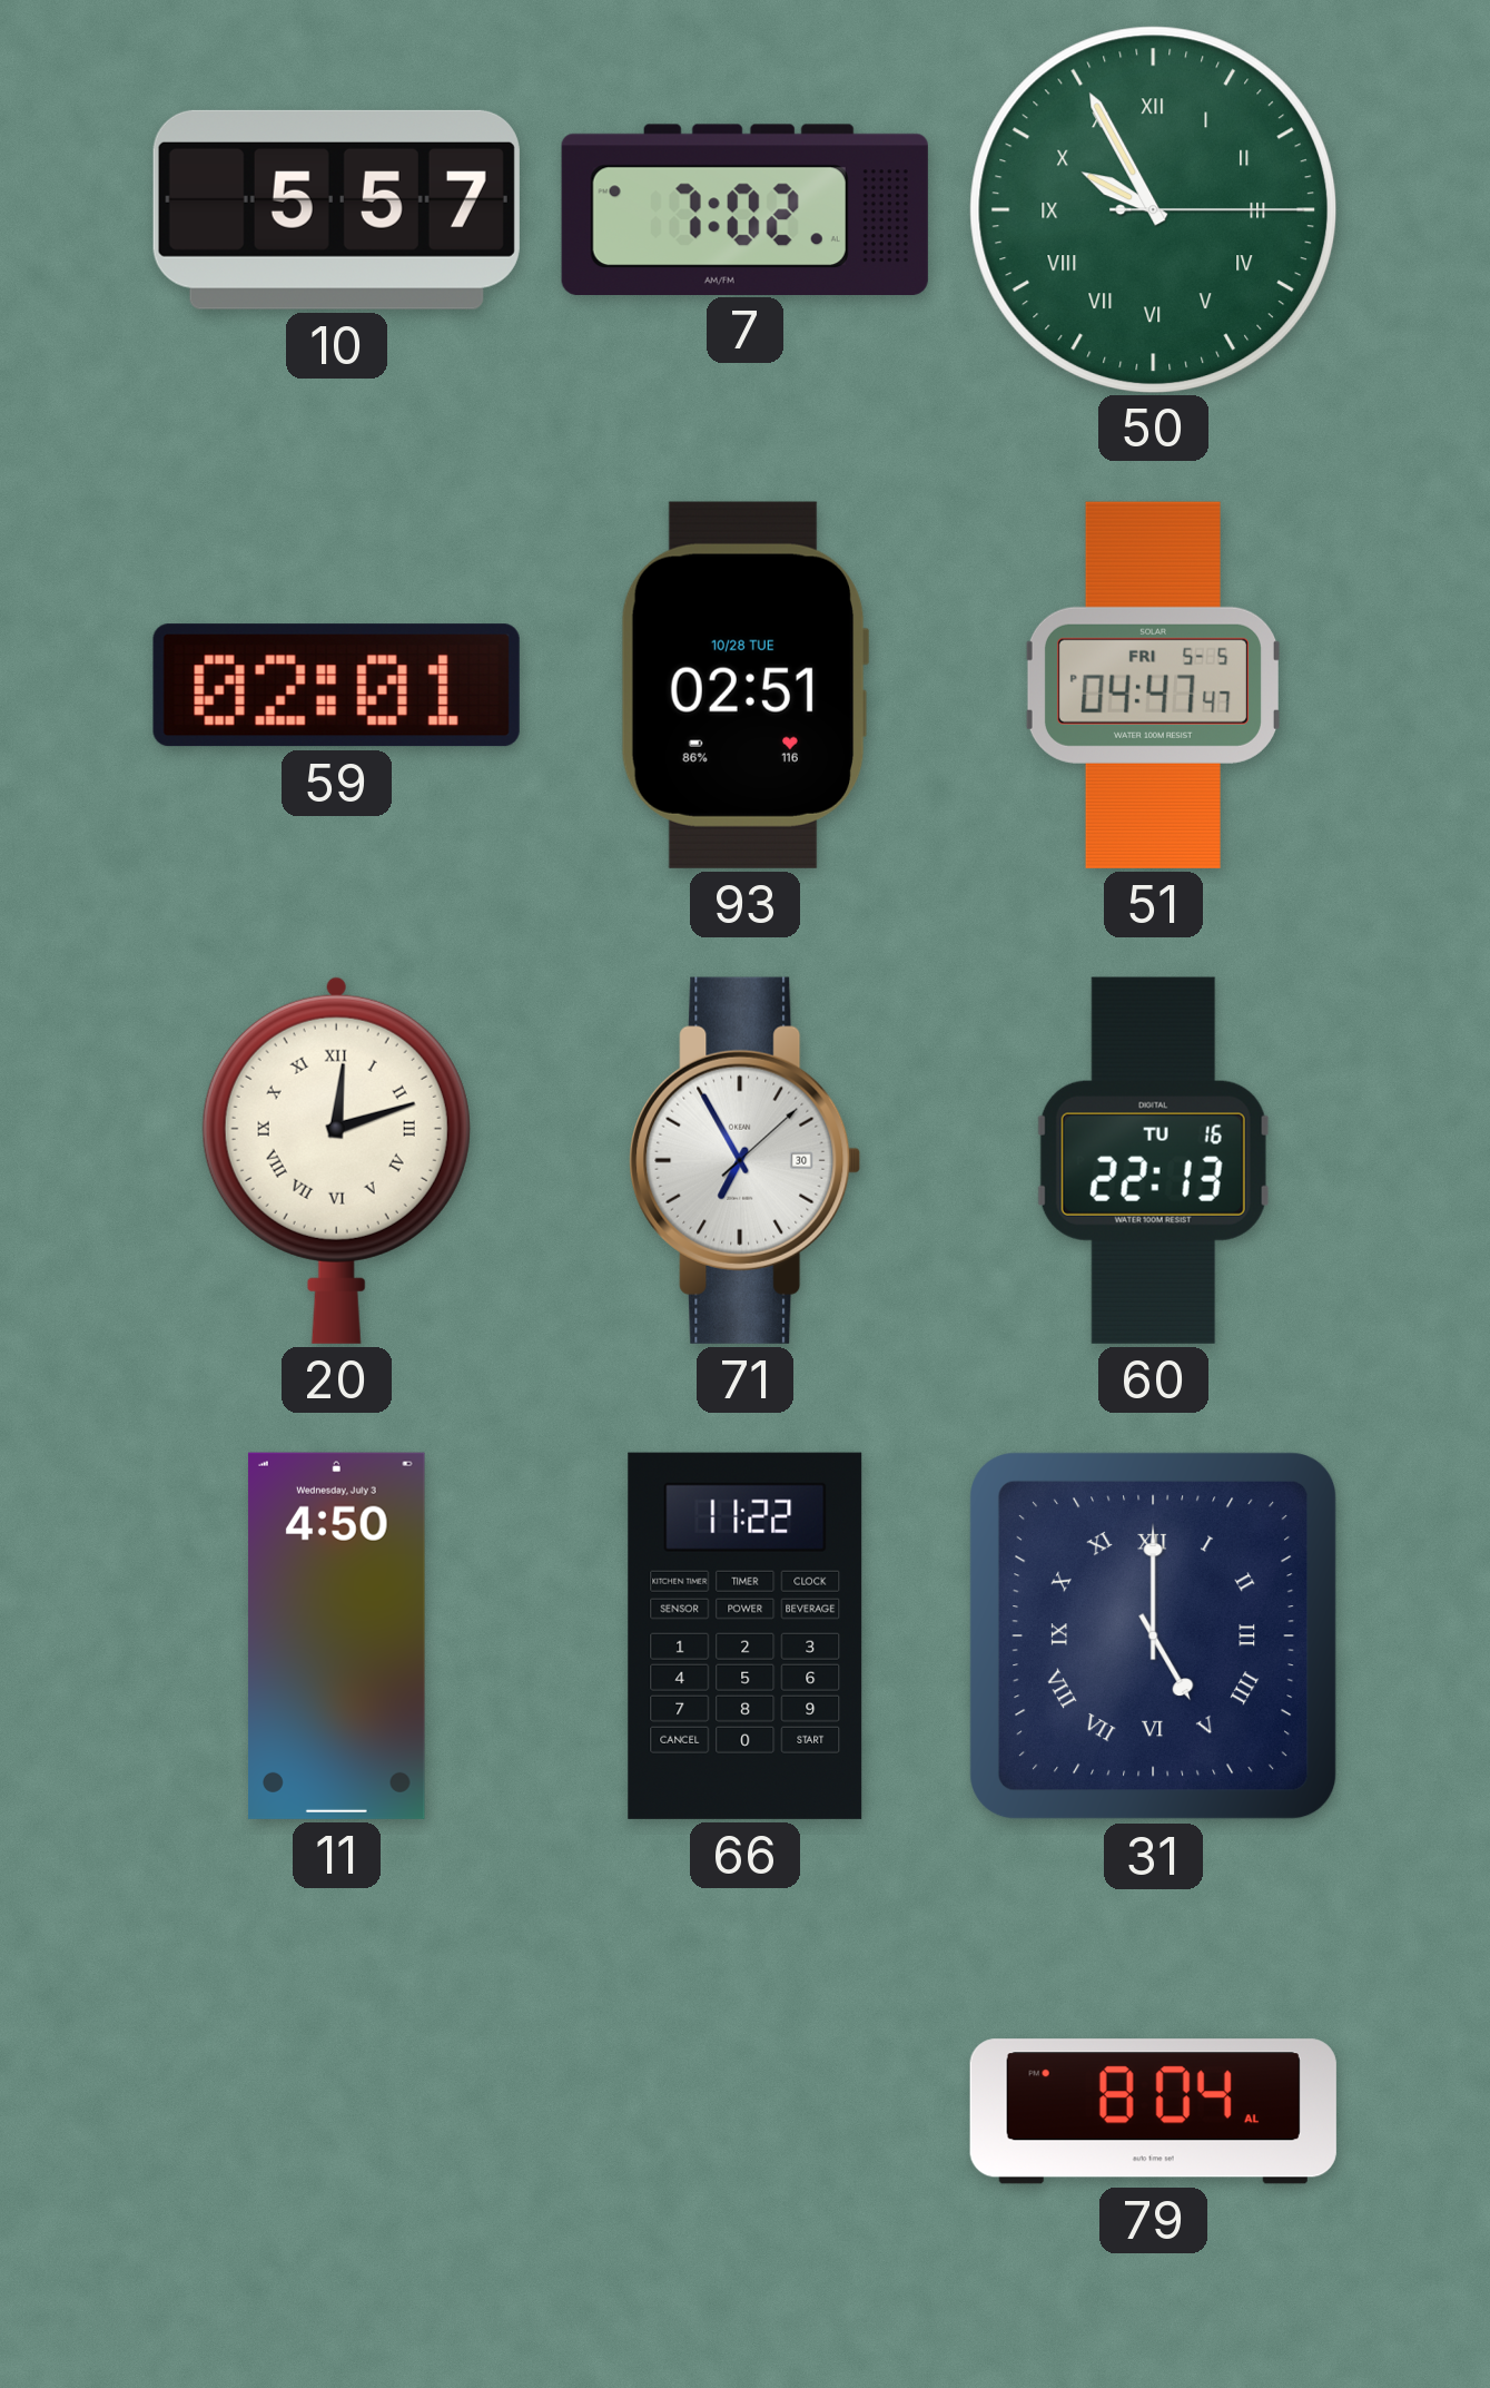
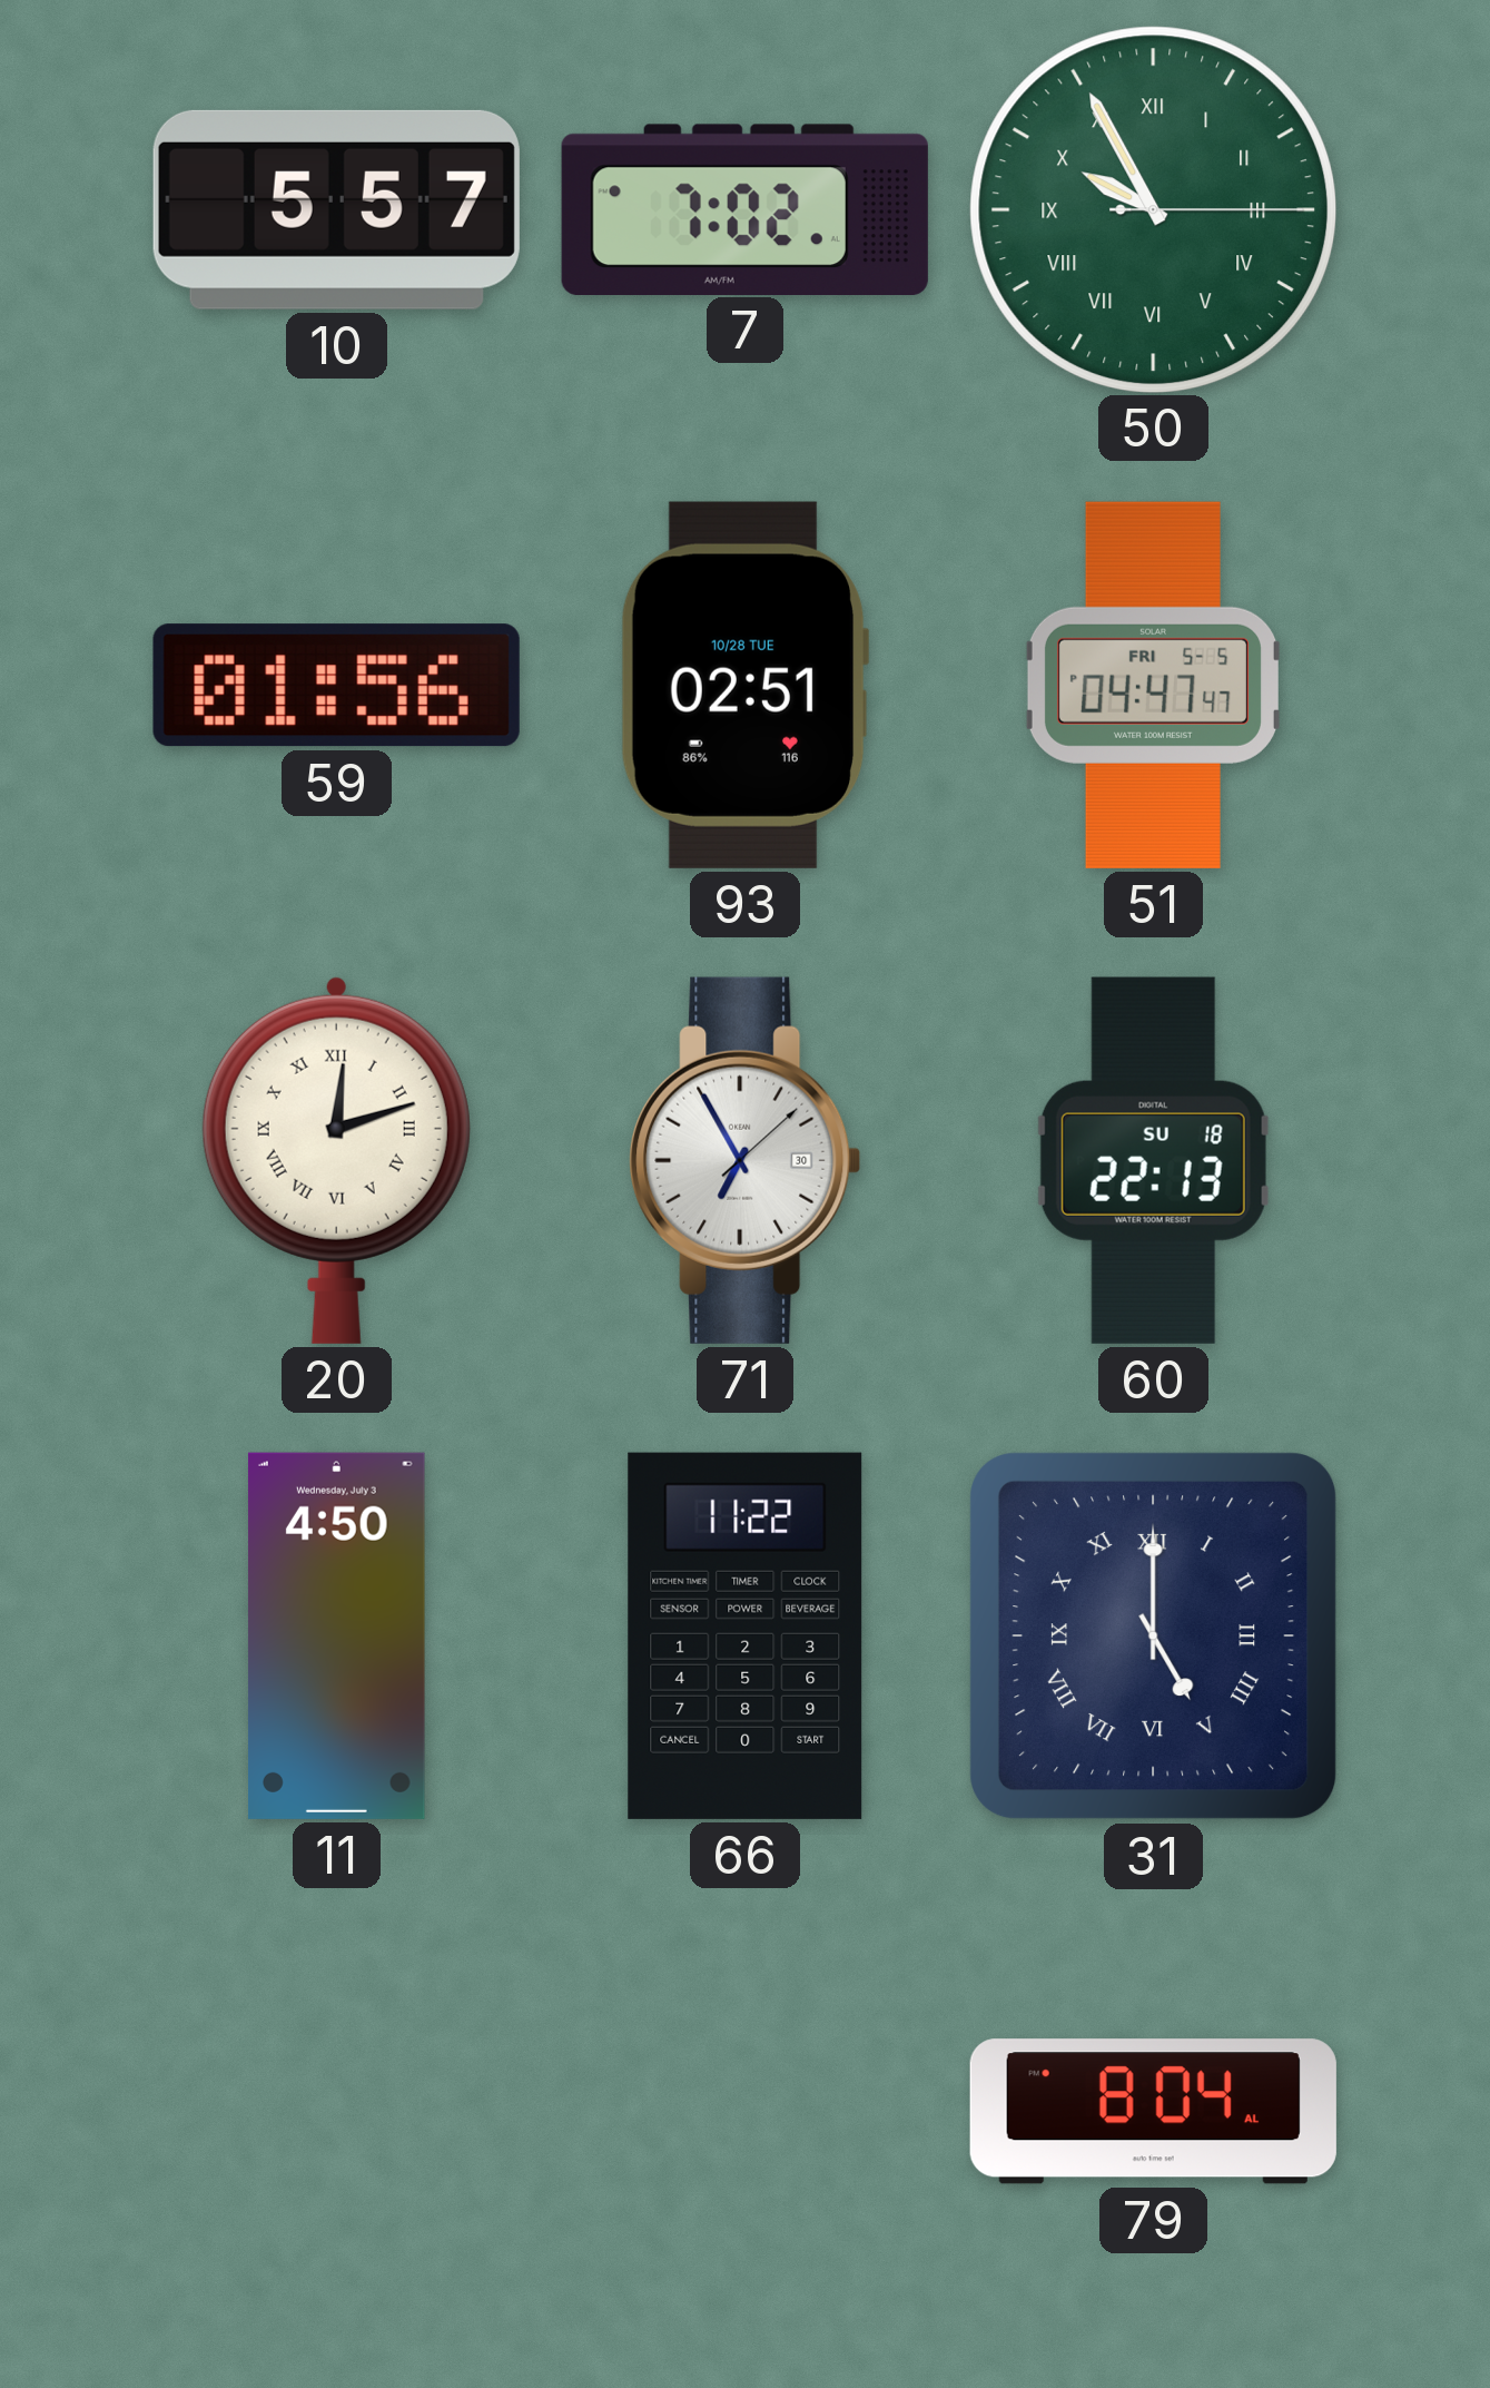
59: 02:01 -> 01:56
60 date: TU 16 -> SU 18
